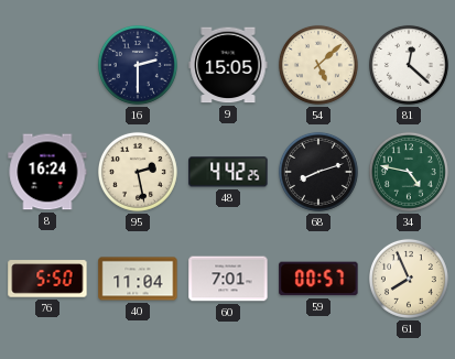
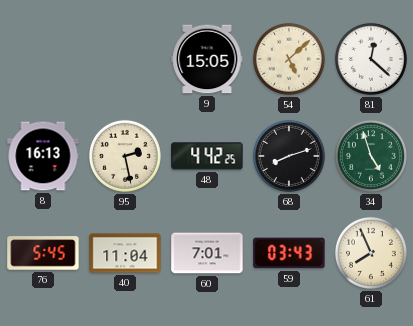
16: 2:30 -> none
8: 16:24 -> 16:13
34: 4:47 -> 4:57
76: 5:50 -> 5:45
59: 00:57 -> 03:43
